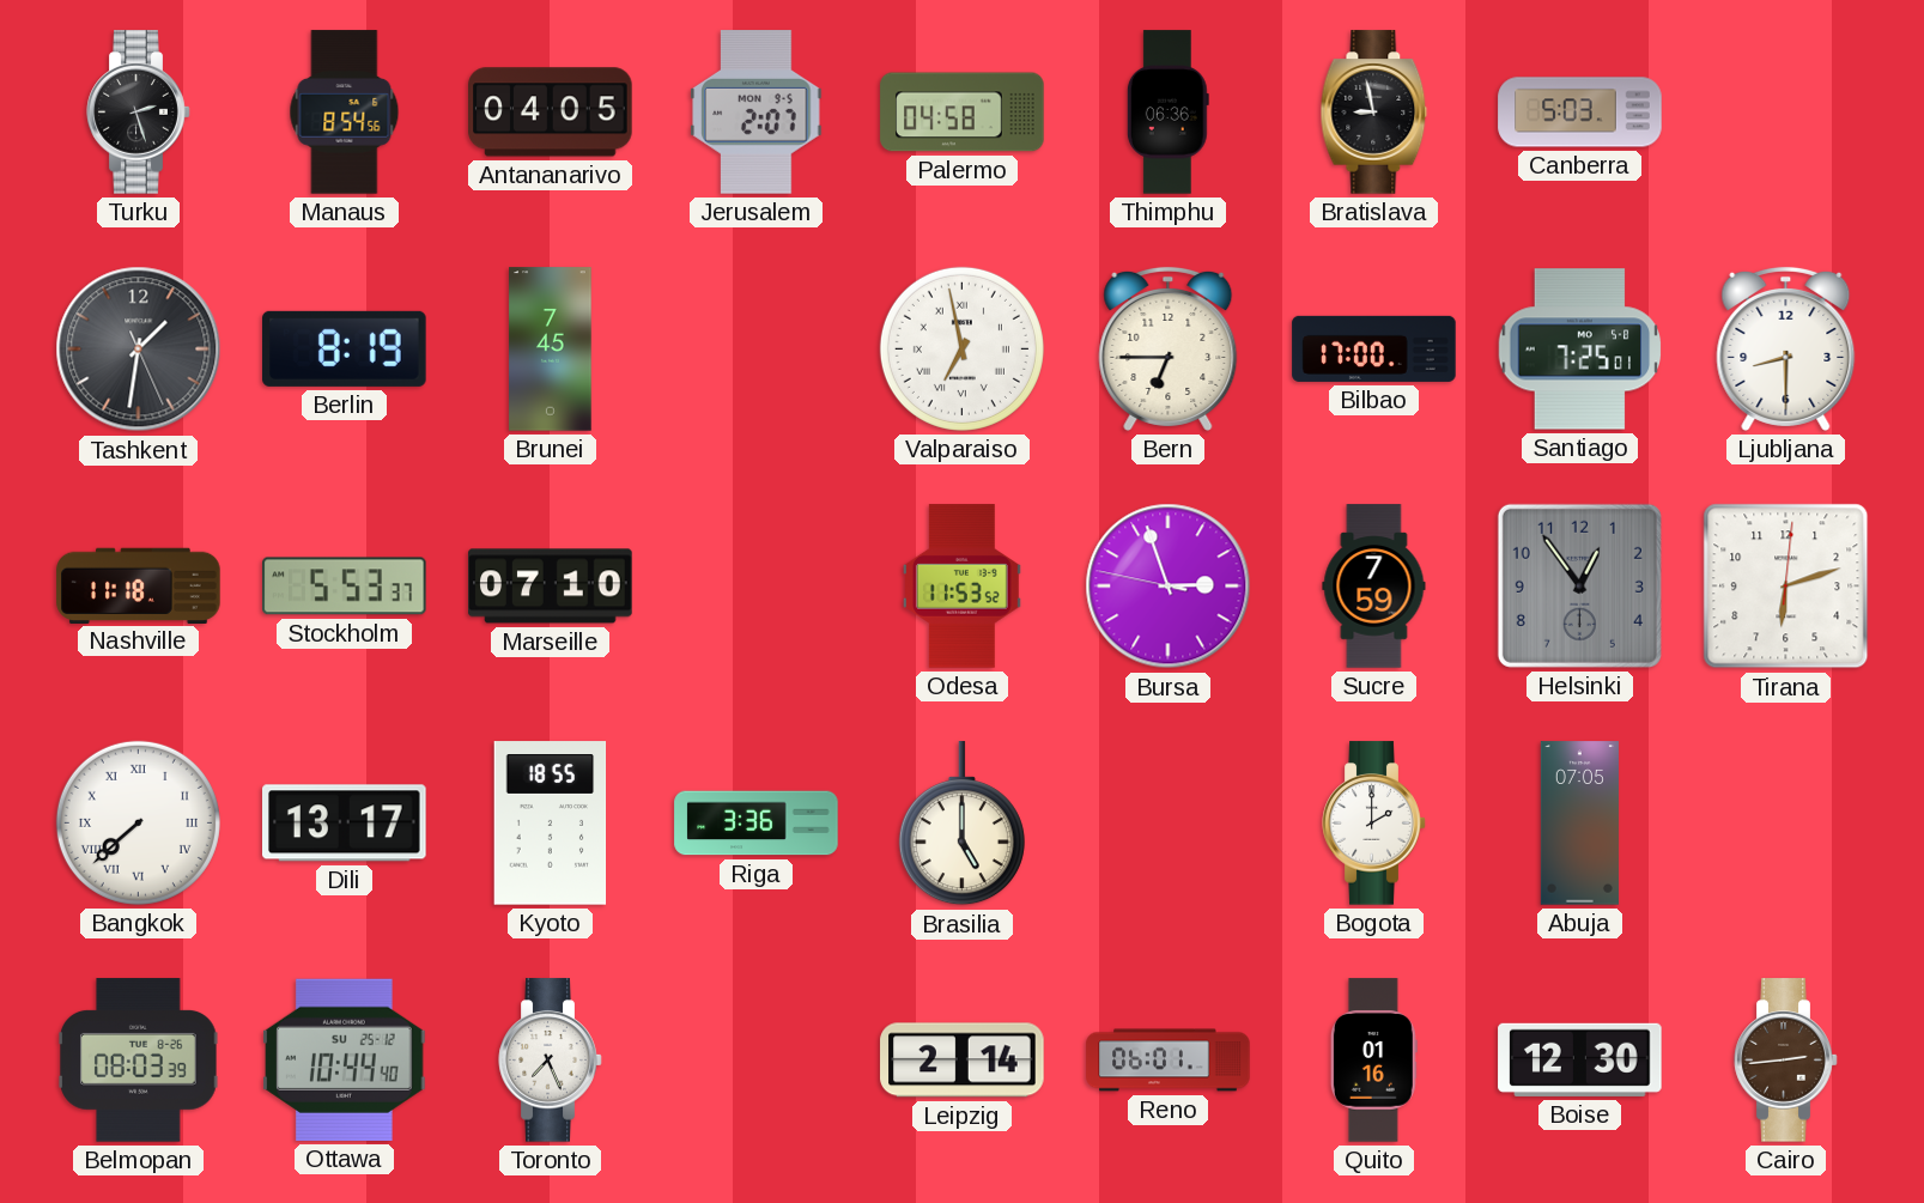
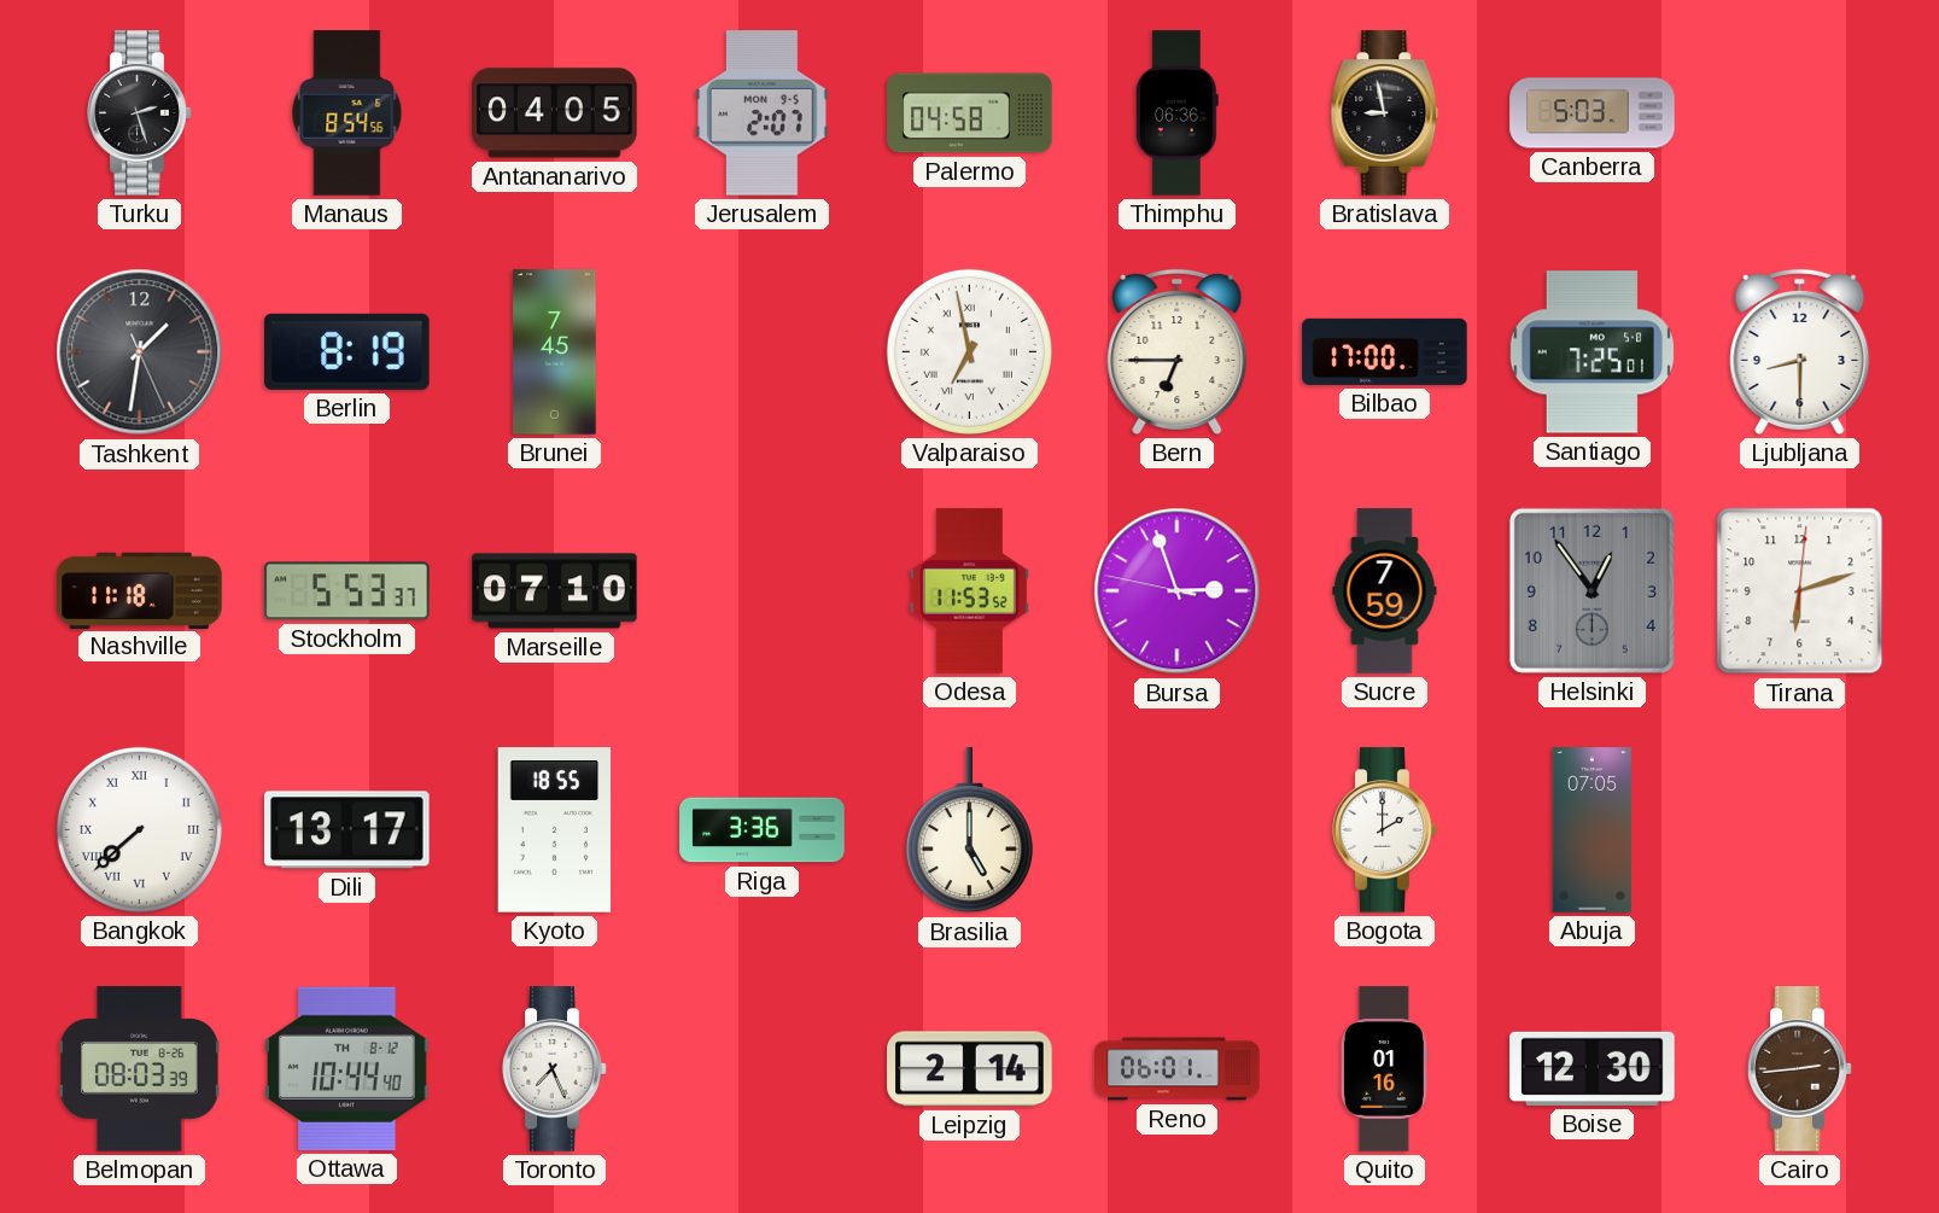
Ottawa date: SU 25-12 -> TH 8-12
